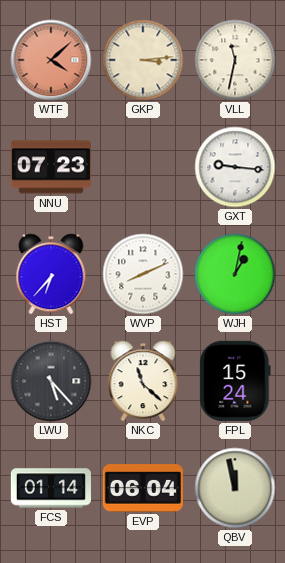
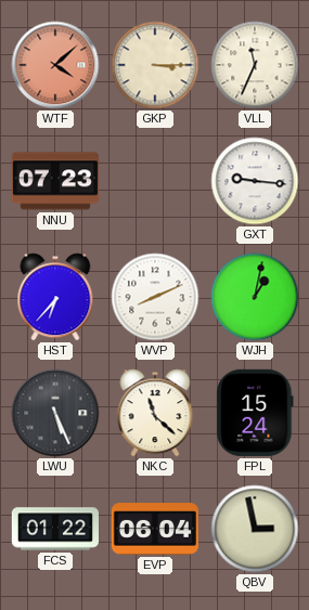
GKP: 3:14 -> 3:15
VLL: 11:32 -> 11:34
LWU: 5:23 -> 5:26
FCS: 01:14 -> 01:22
QBV: 11:58 -> 2:58
